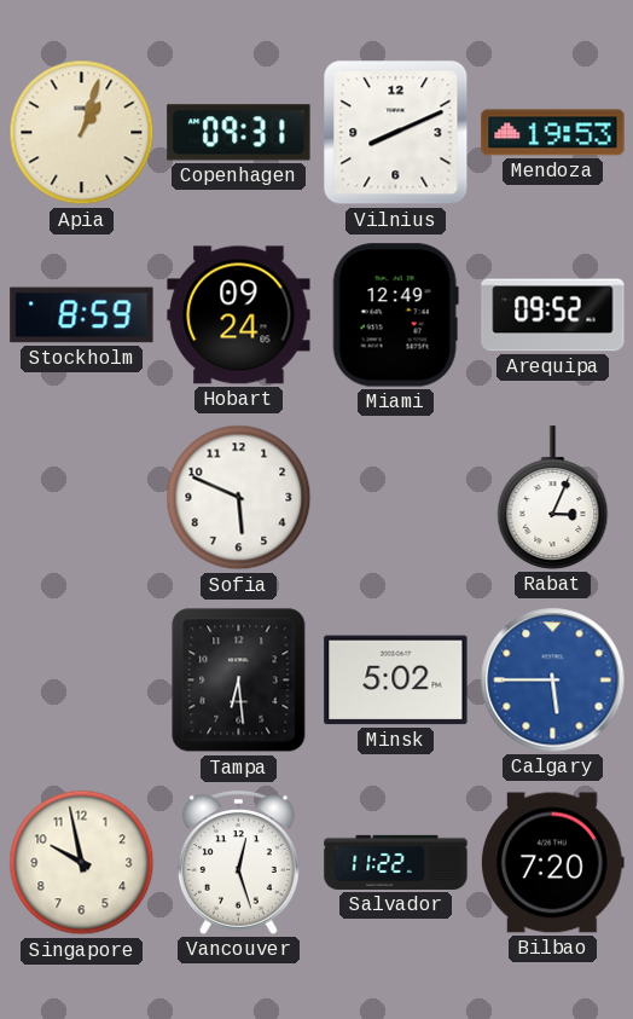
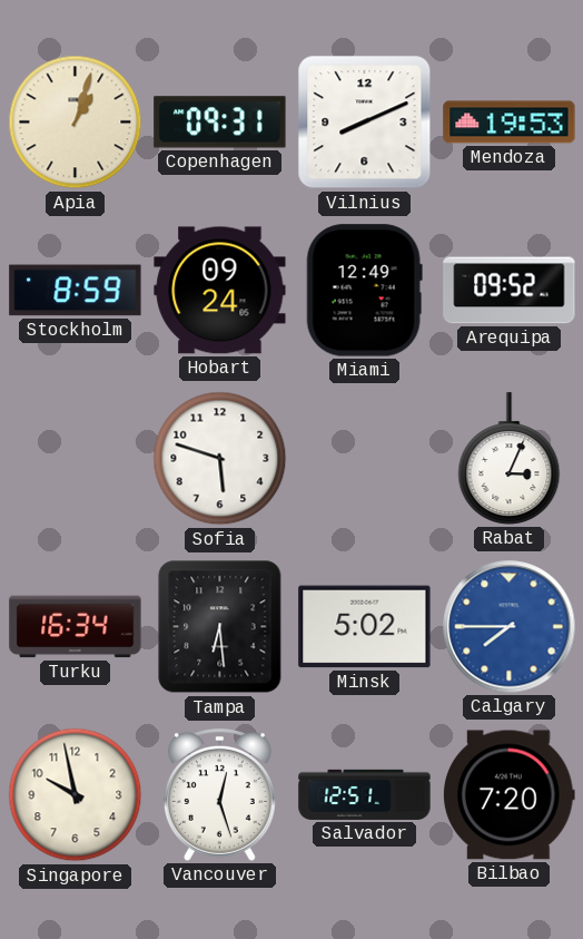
Sofia: 5:49 -> 5:48
Turku: none -> 16:34
Calgary: 5:45 -> 7:45
Salvador: 11:22 -> 12:51
